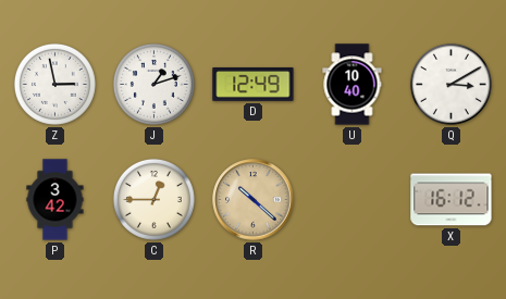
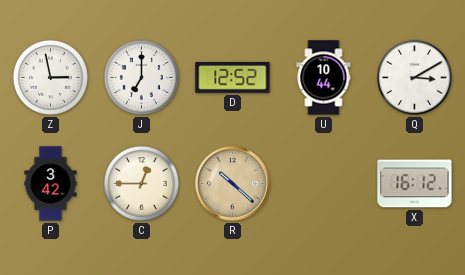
J: 1:12 -> 7:00
D: 12:49 -> 12:52
U: 10:40 -> 10:44
